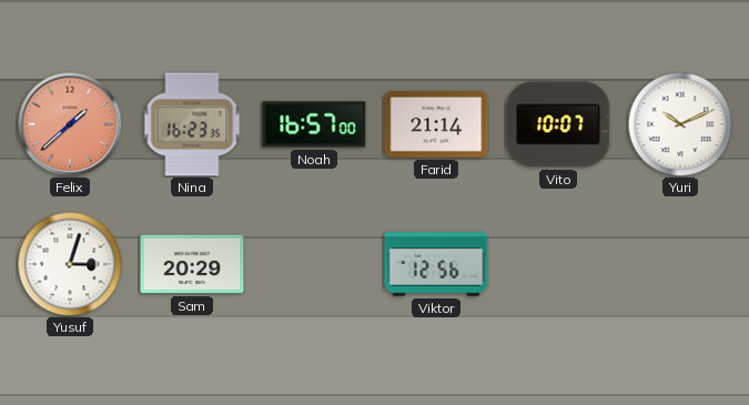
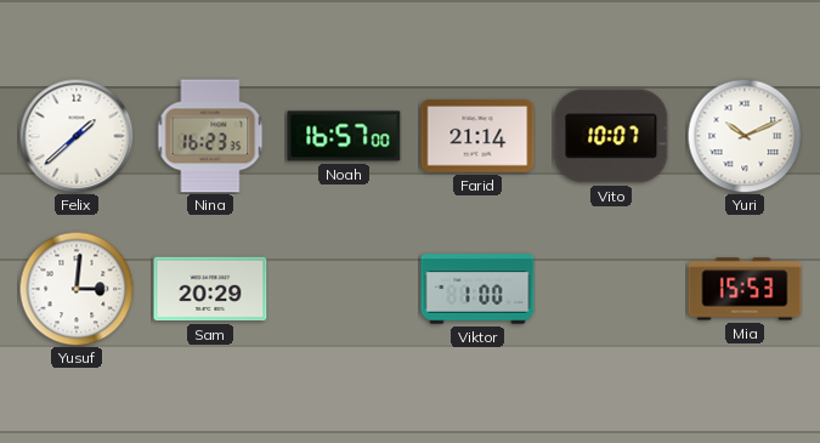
Felix dial: salmon -> white
Yusuf: 3:03 -> 3:01
Viktor: 12:56 -> 1:00
Mia: none -> 15:53
